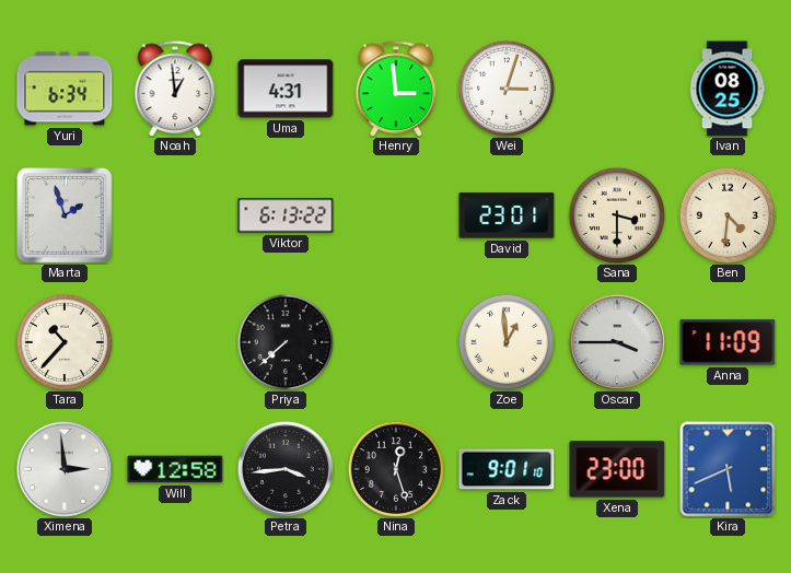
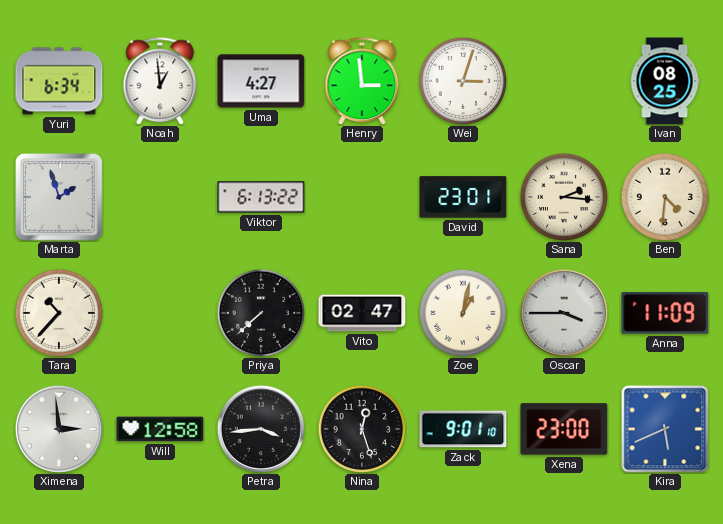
Uma: 4:31 -> 4:27
Sana: 3:30 -> 2:16
Vito: none -> 02:47
Zoe: 12:59 -> 1:02
